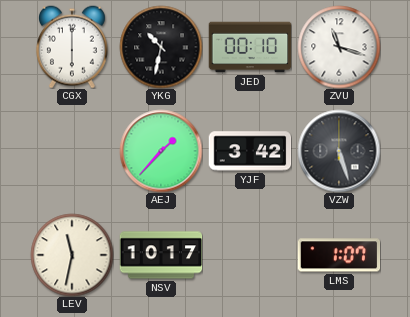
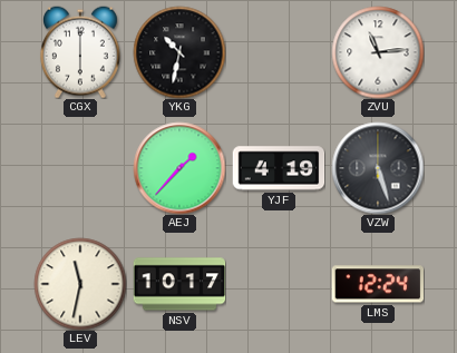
JED: 00:10 -> none
ZVU: 11:18 -> 11:14
YJF: 3:42 -> 4:19
LMS: 1:07 -> 12:24
